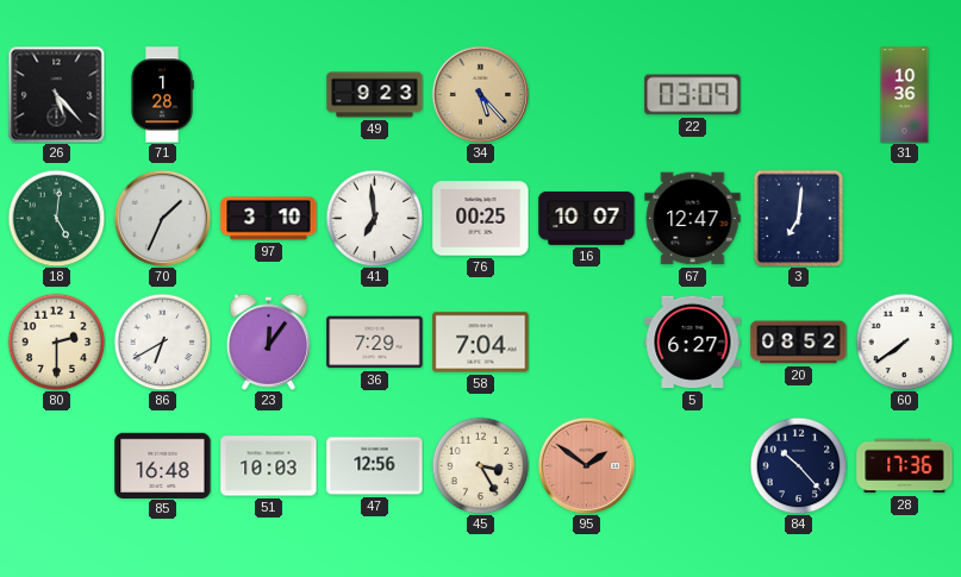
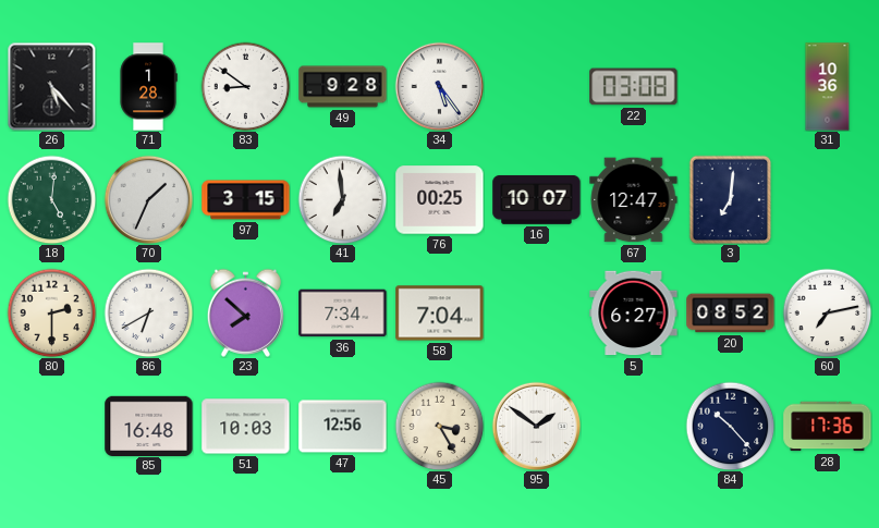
83: none -> 8:51
49: 9:23 -> 9:28
34: 5:23 -> 5:24
34 dial: champagne -> white
22: 03:09 -> 03:08
97: 3:10 -> 3:15
23: 12:06 -> 7:52
36: 7:29 -> 7:34
60: 7:39 -> 7:13
95 dial: salmon -> white
